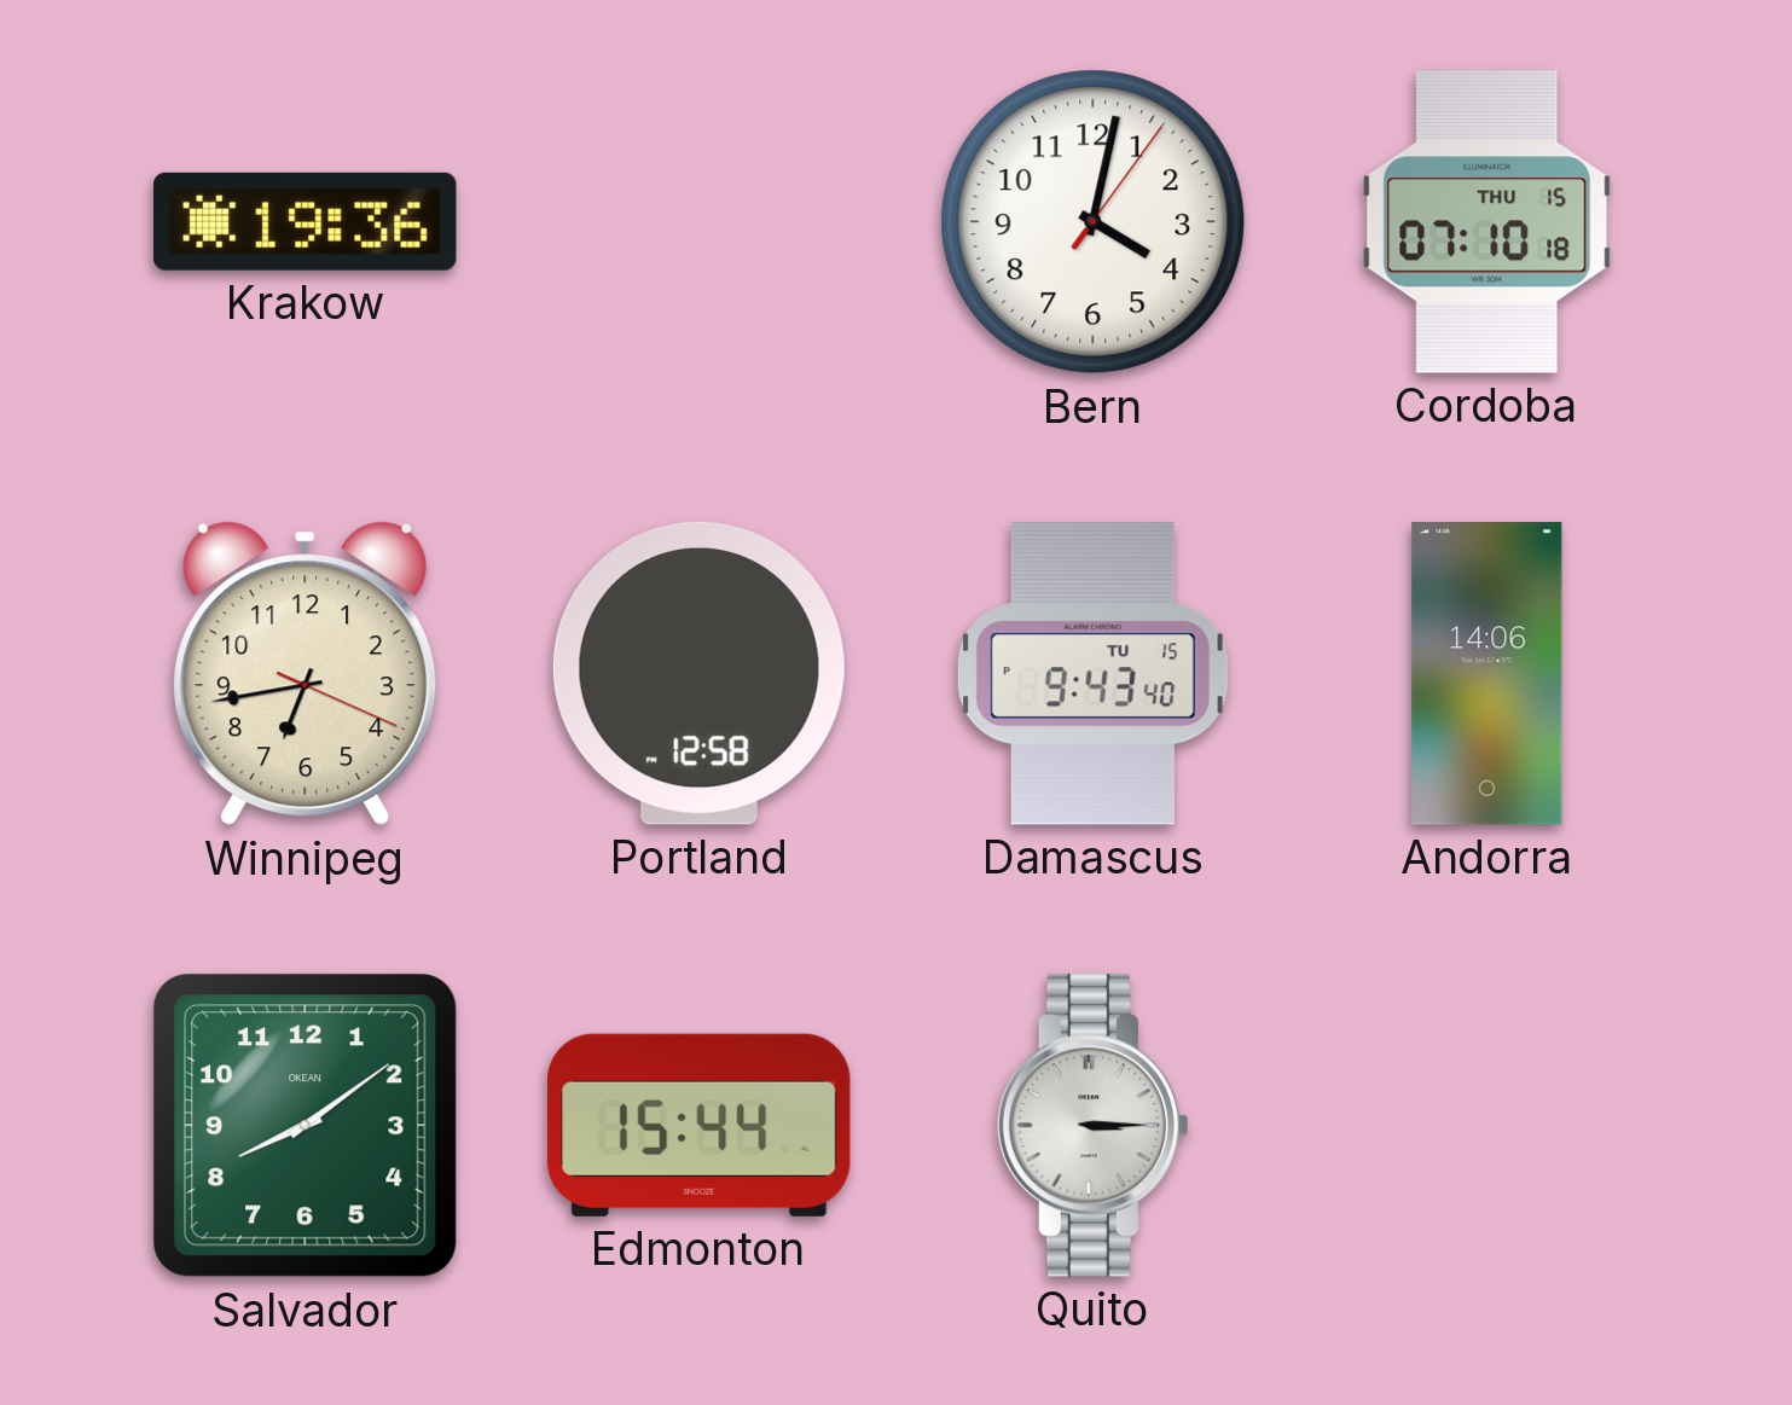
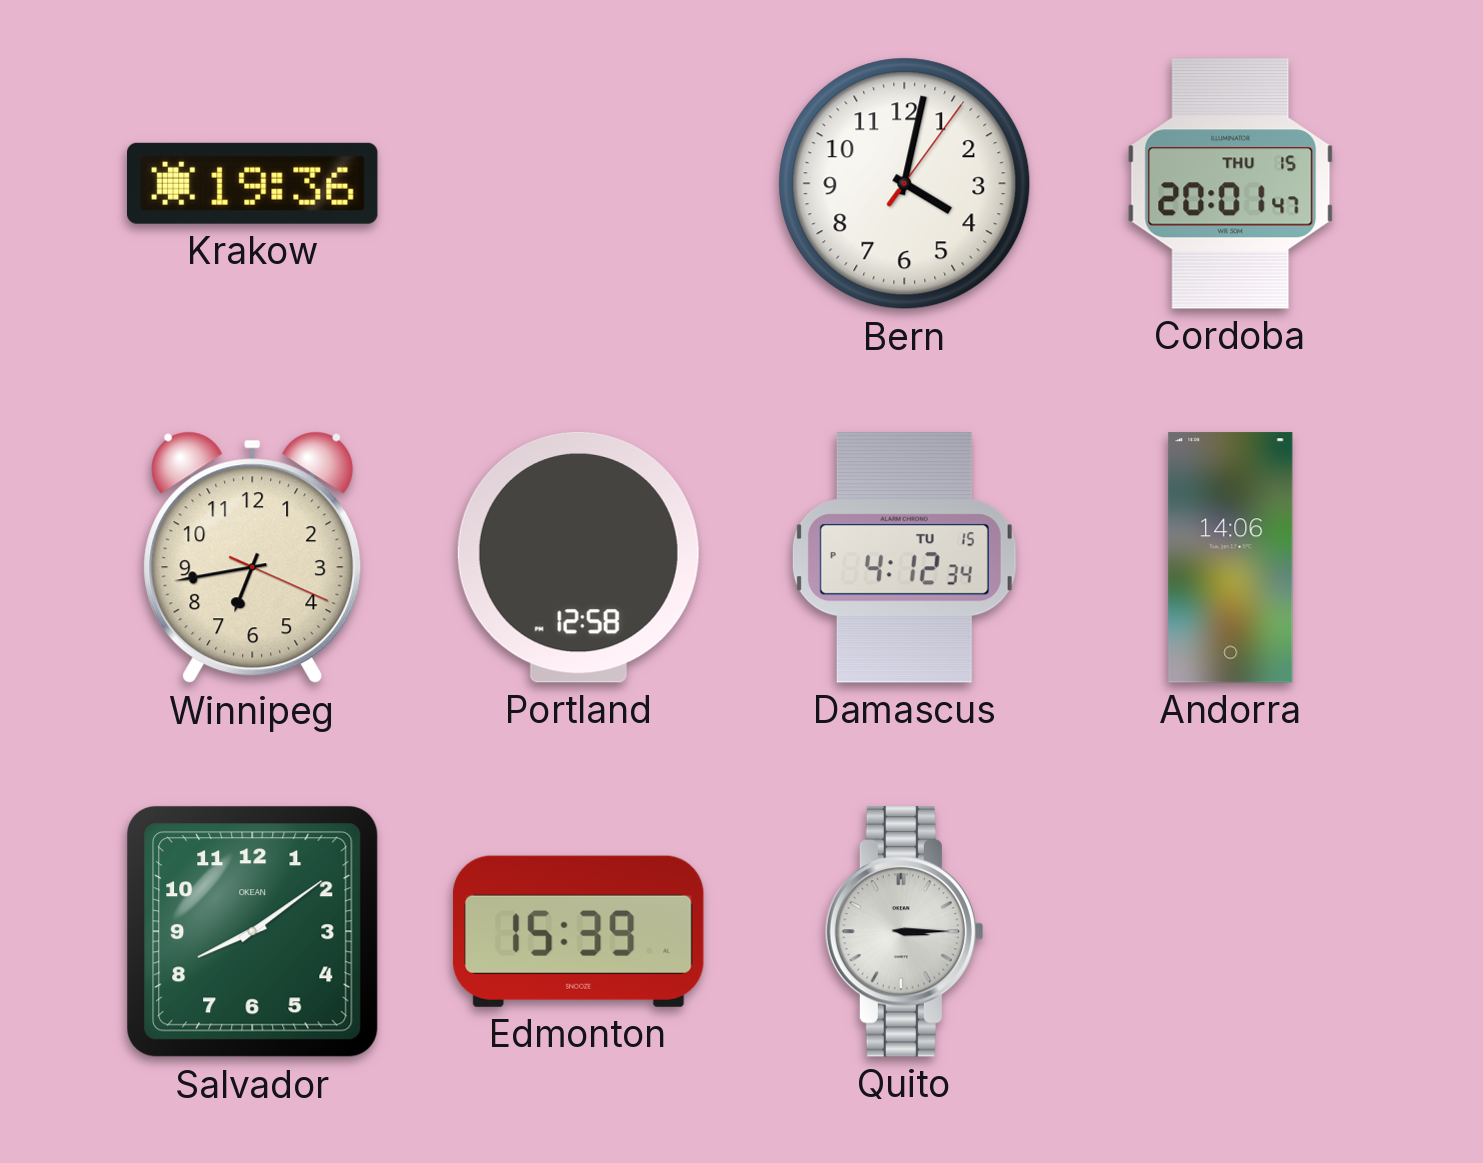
Cordoba: 07:10 -> 20:01
Damascus: 9:43 -> 4:12
Edmonton: 15:44 -> 15:39
